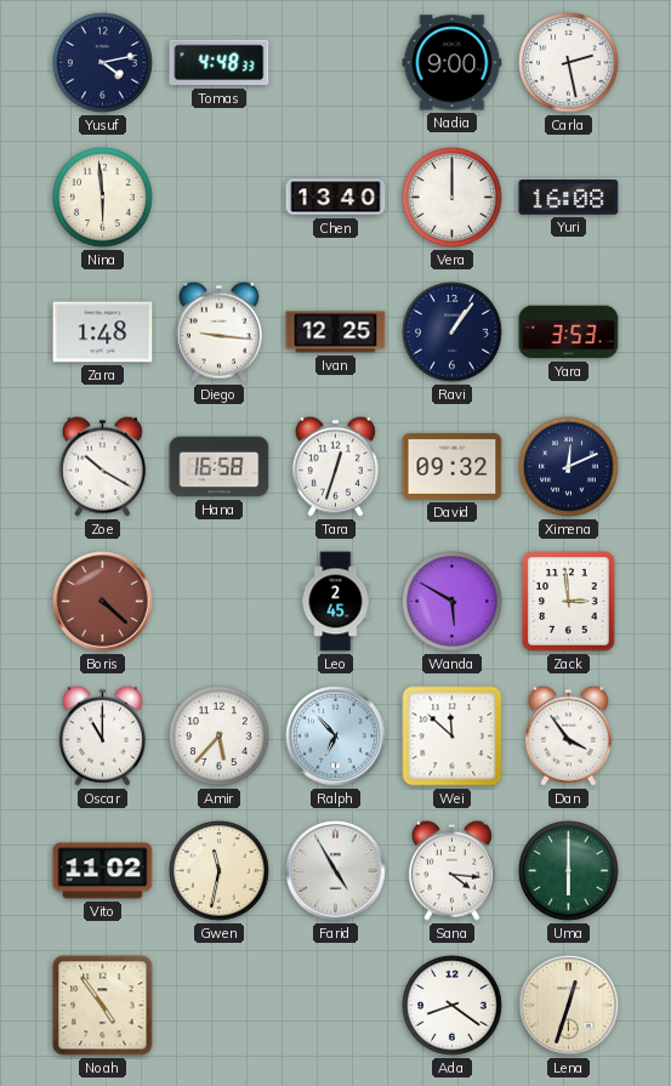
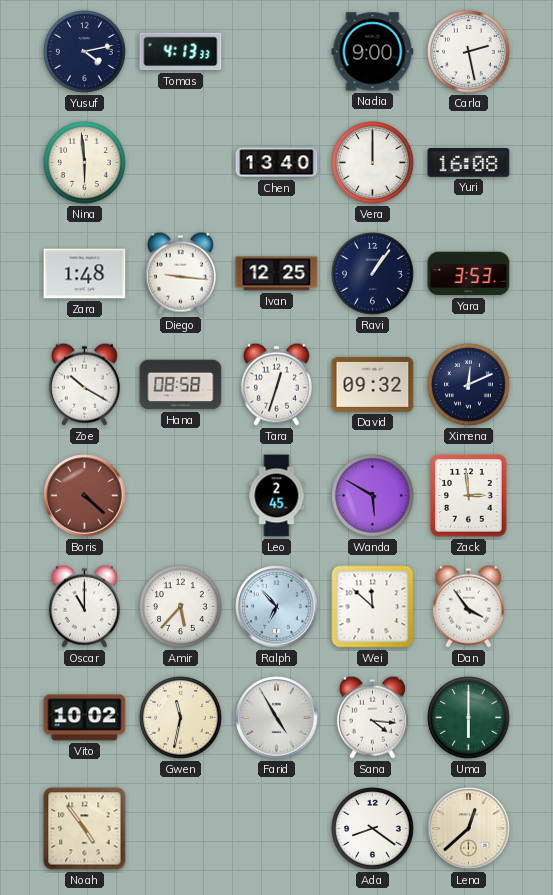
Tomas: 4:48 -> 4:13
Hana: 16:58 -> 08:58
Vito: 11:02 -> 10:02
Lena: 12:33 -> 12:38
